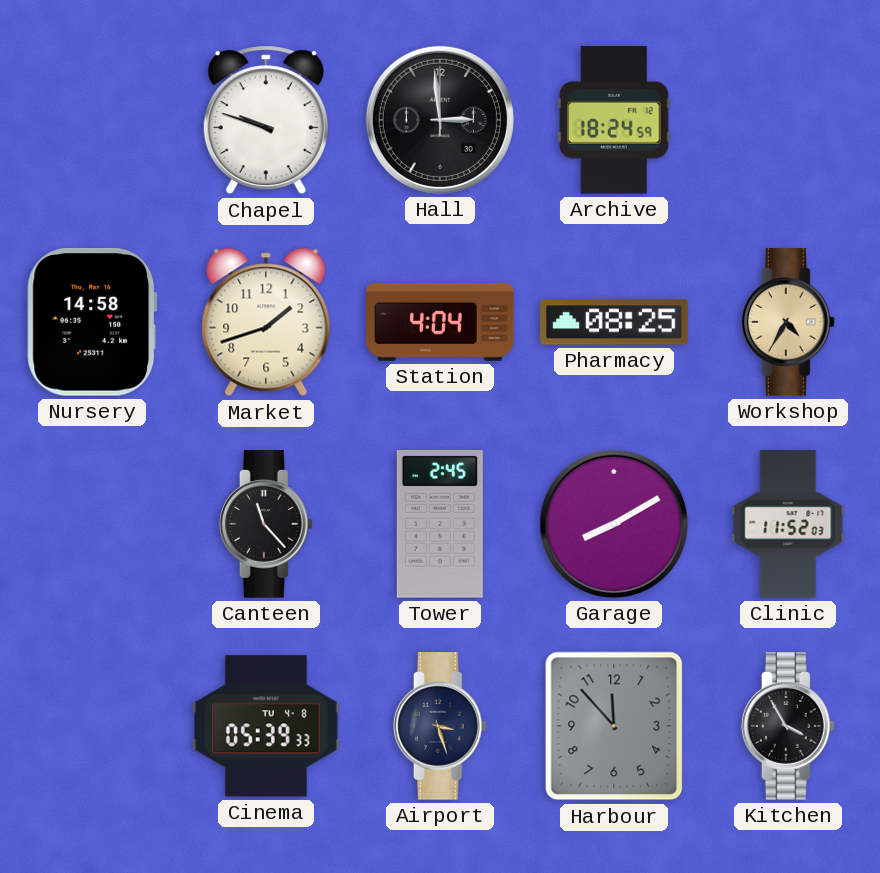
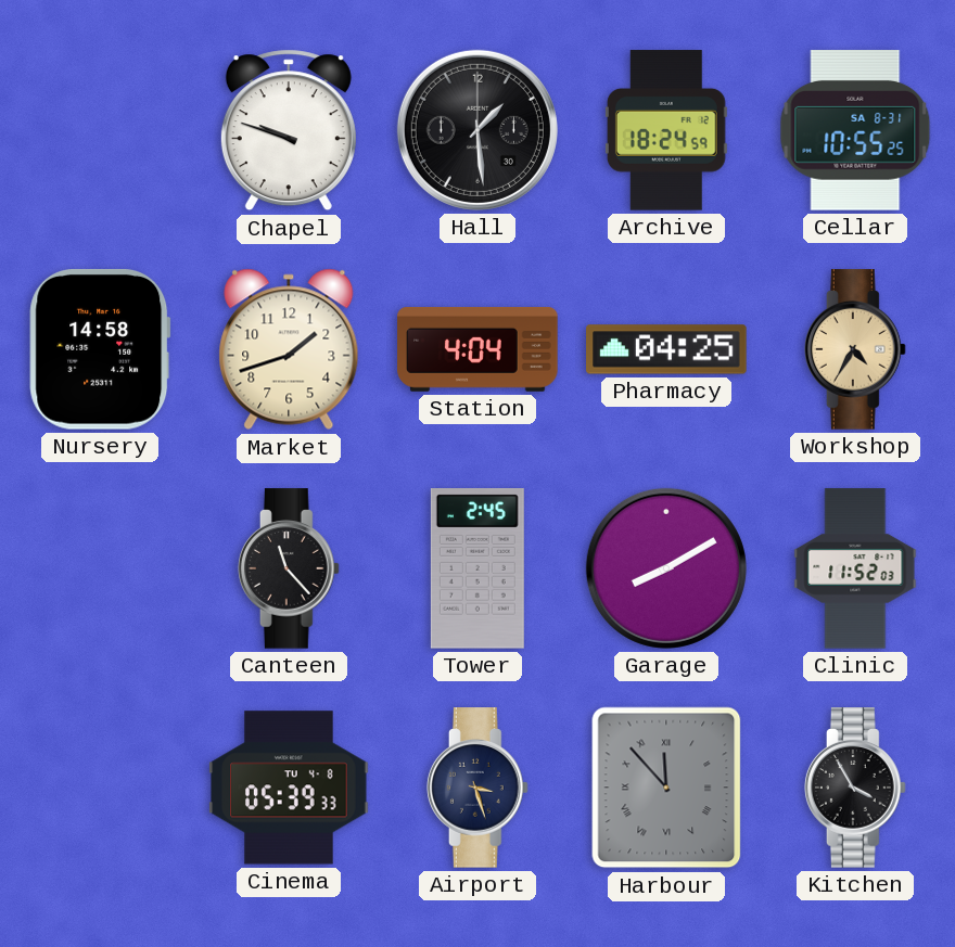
Hall: 2:59 -> 1:29
Cellar: none -> 10:55
Pharmacy: 08:25 -> 04:25
Harbour numerals: Arabic -> Roman
